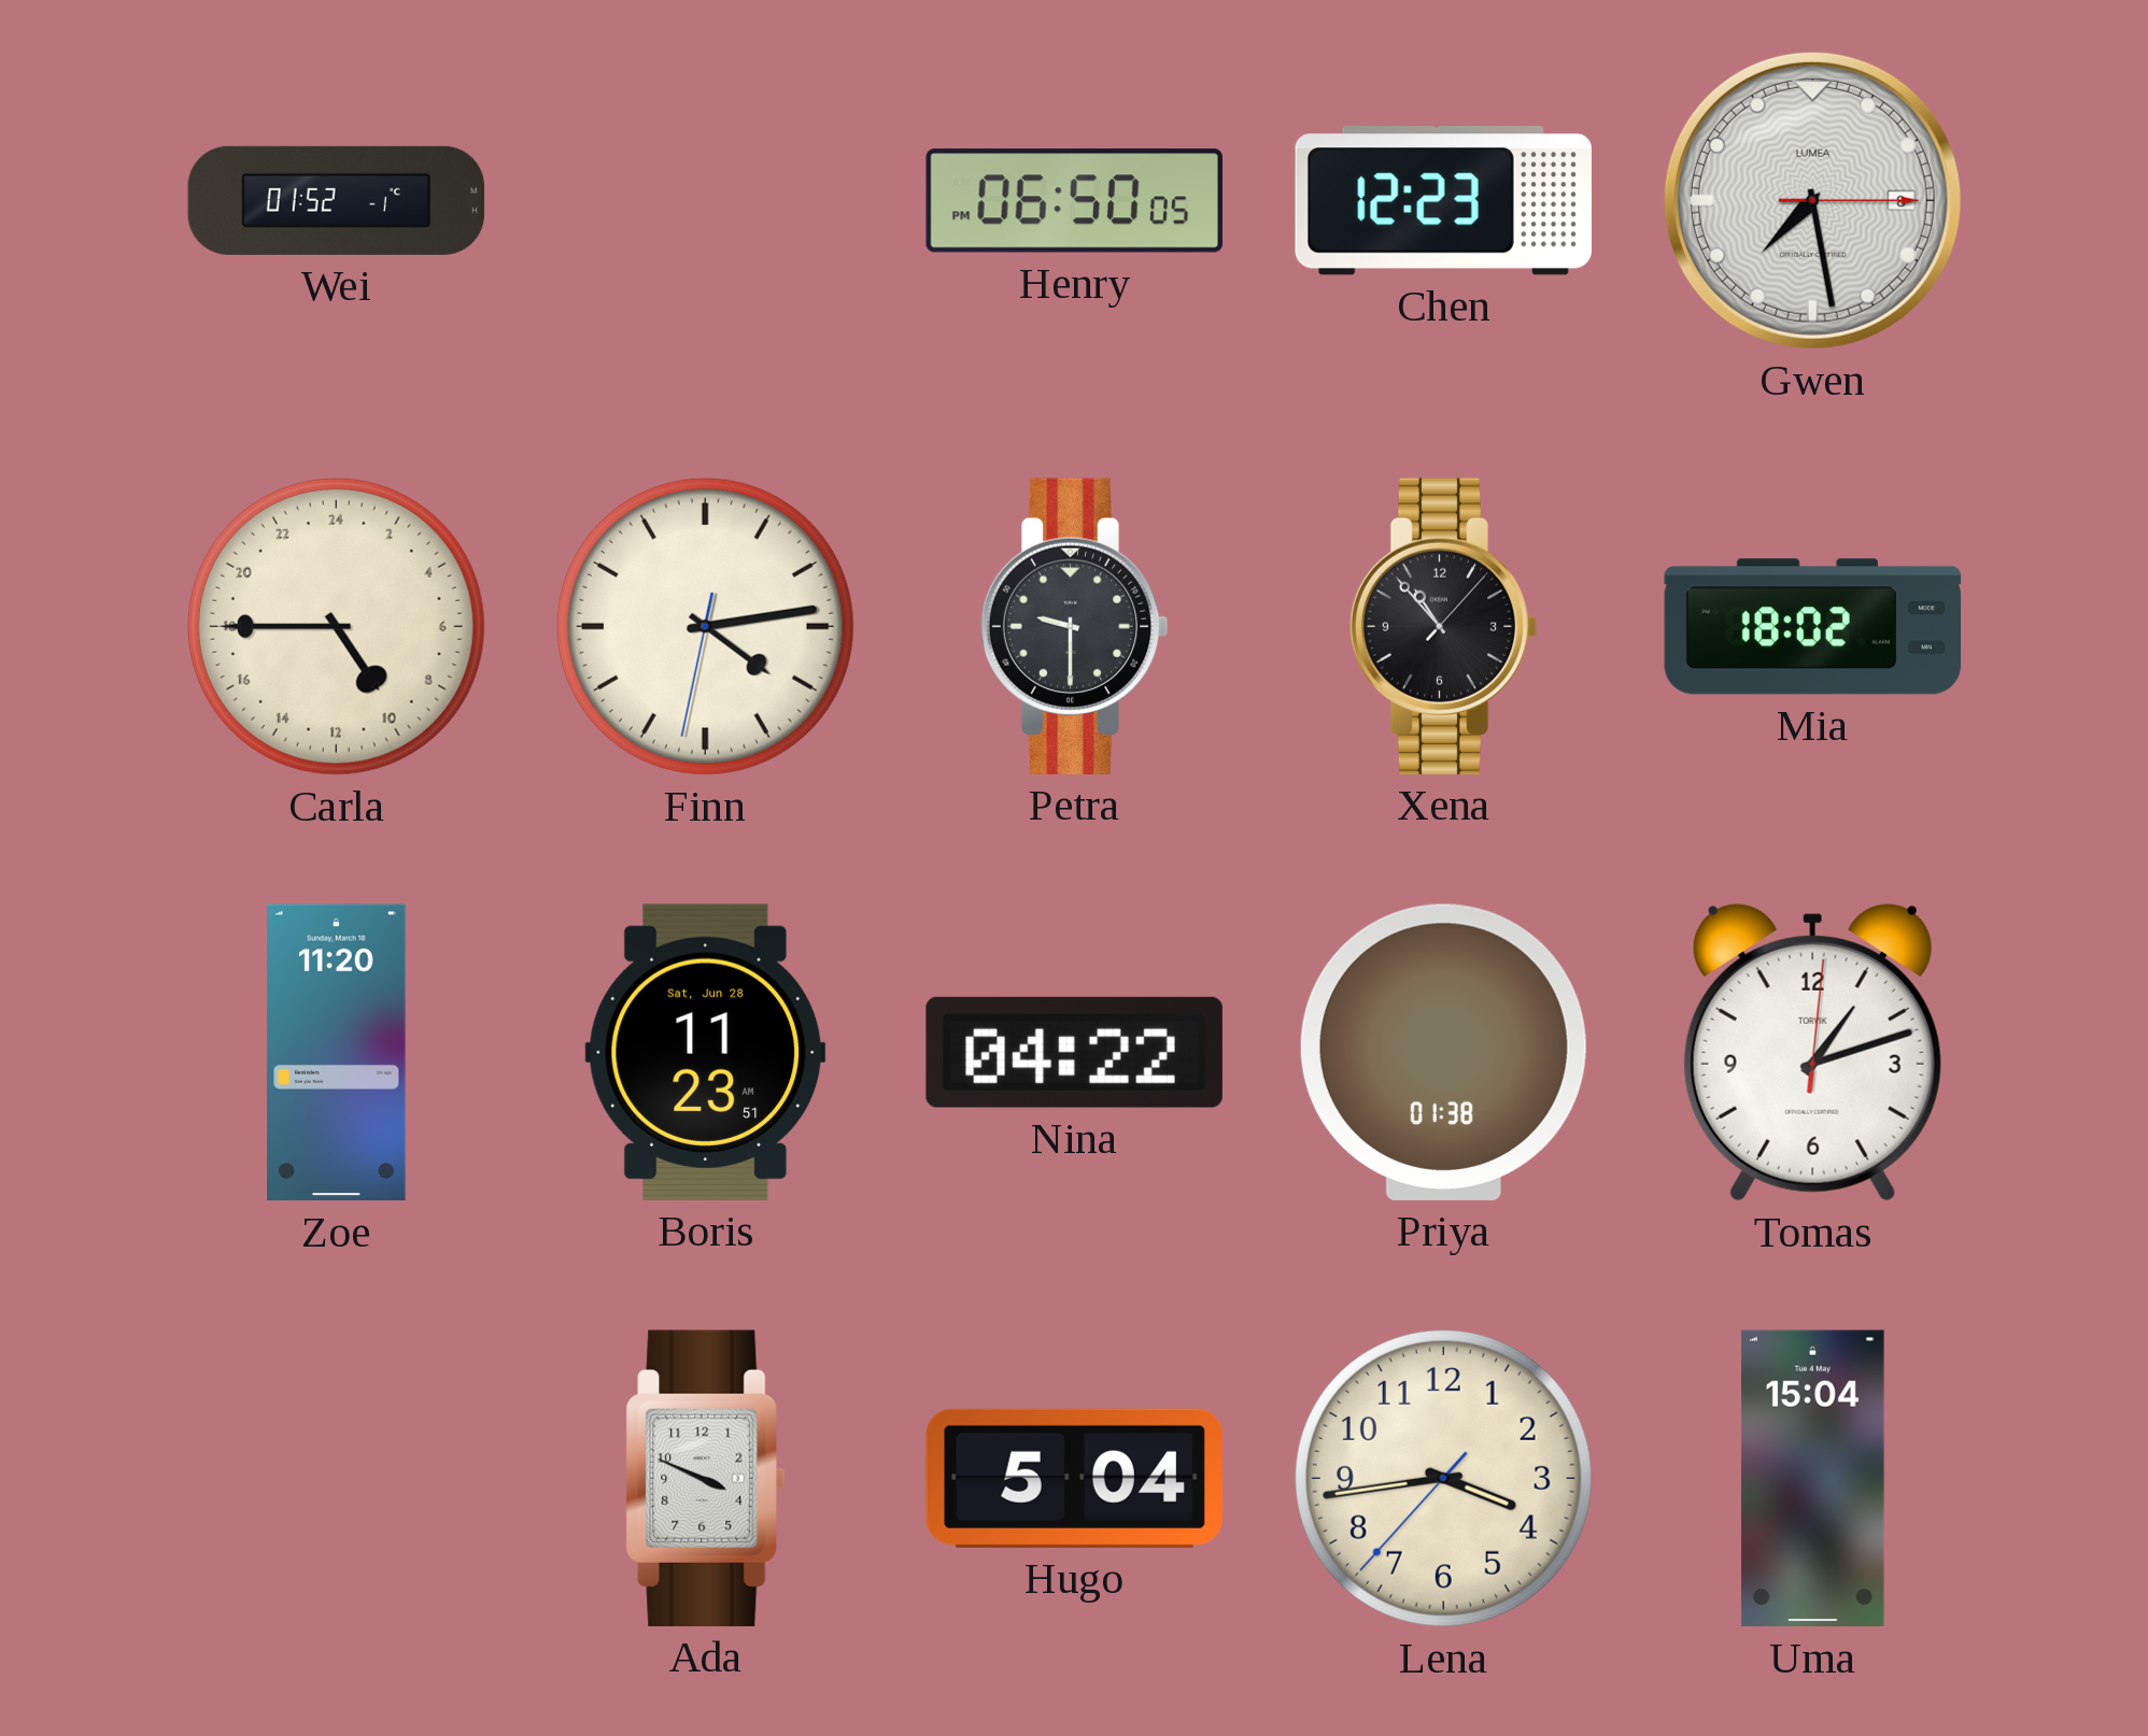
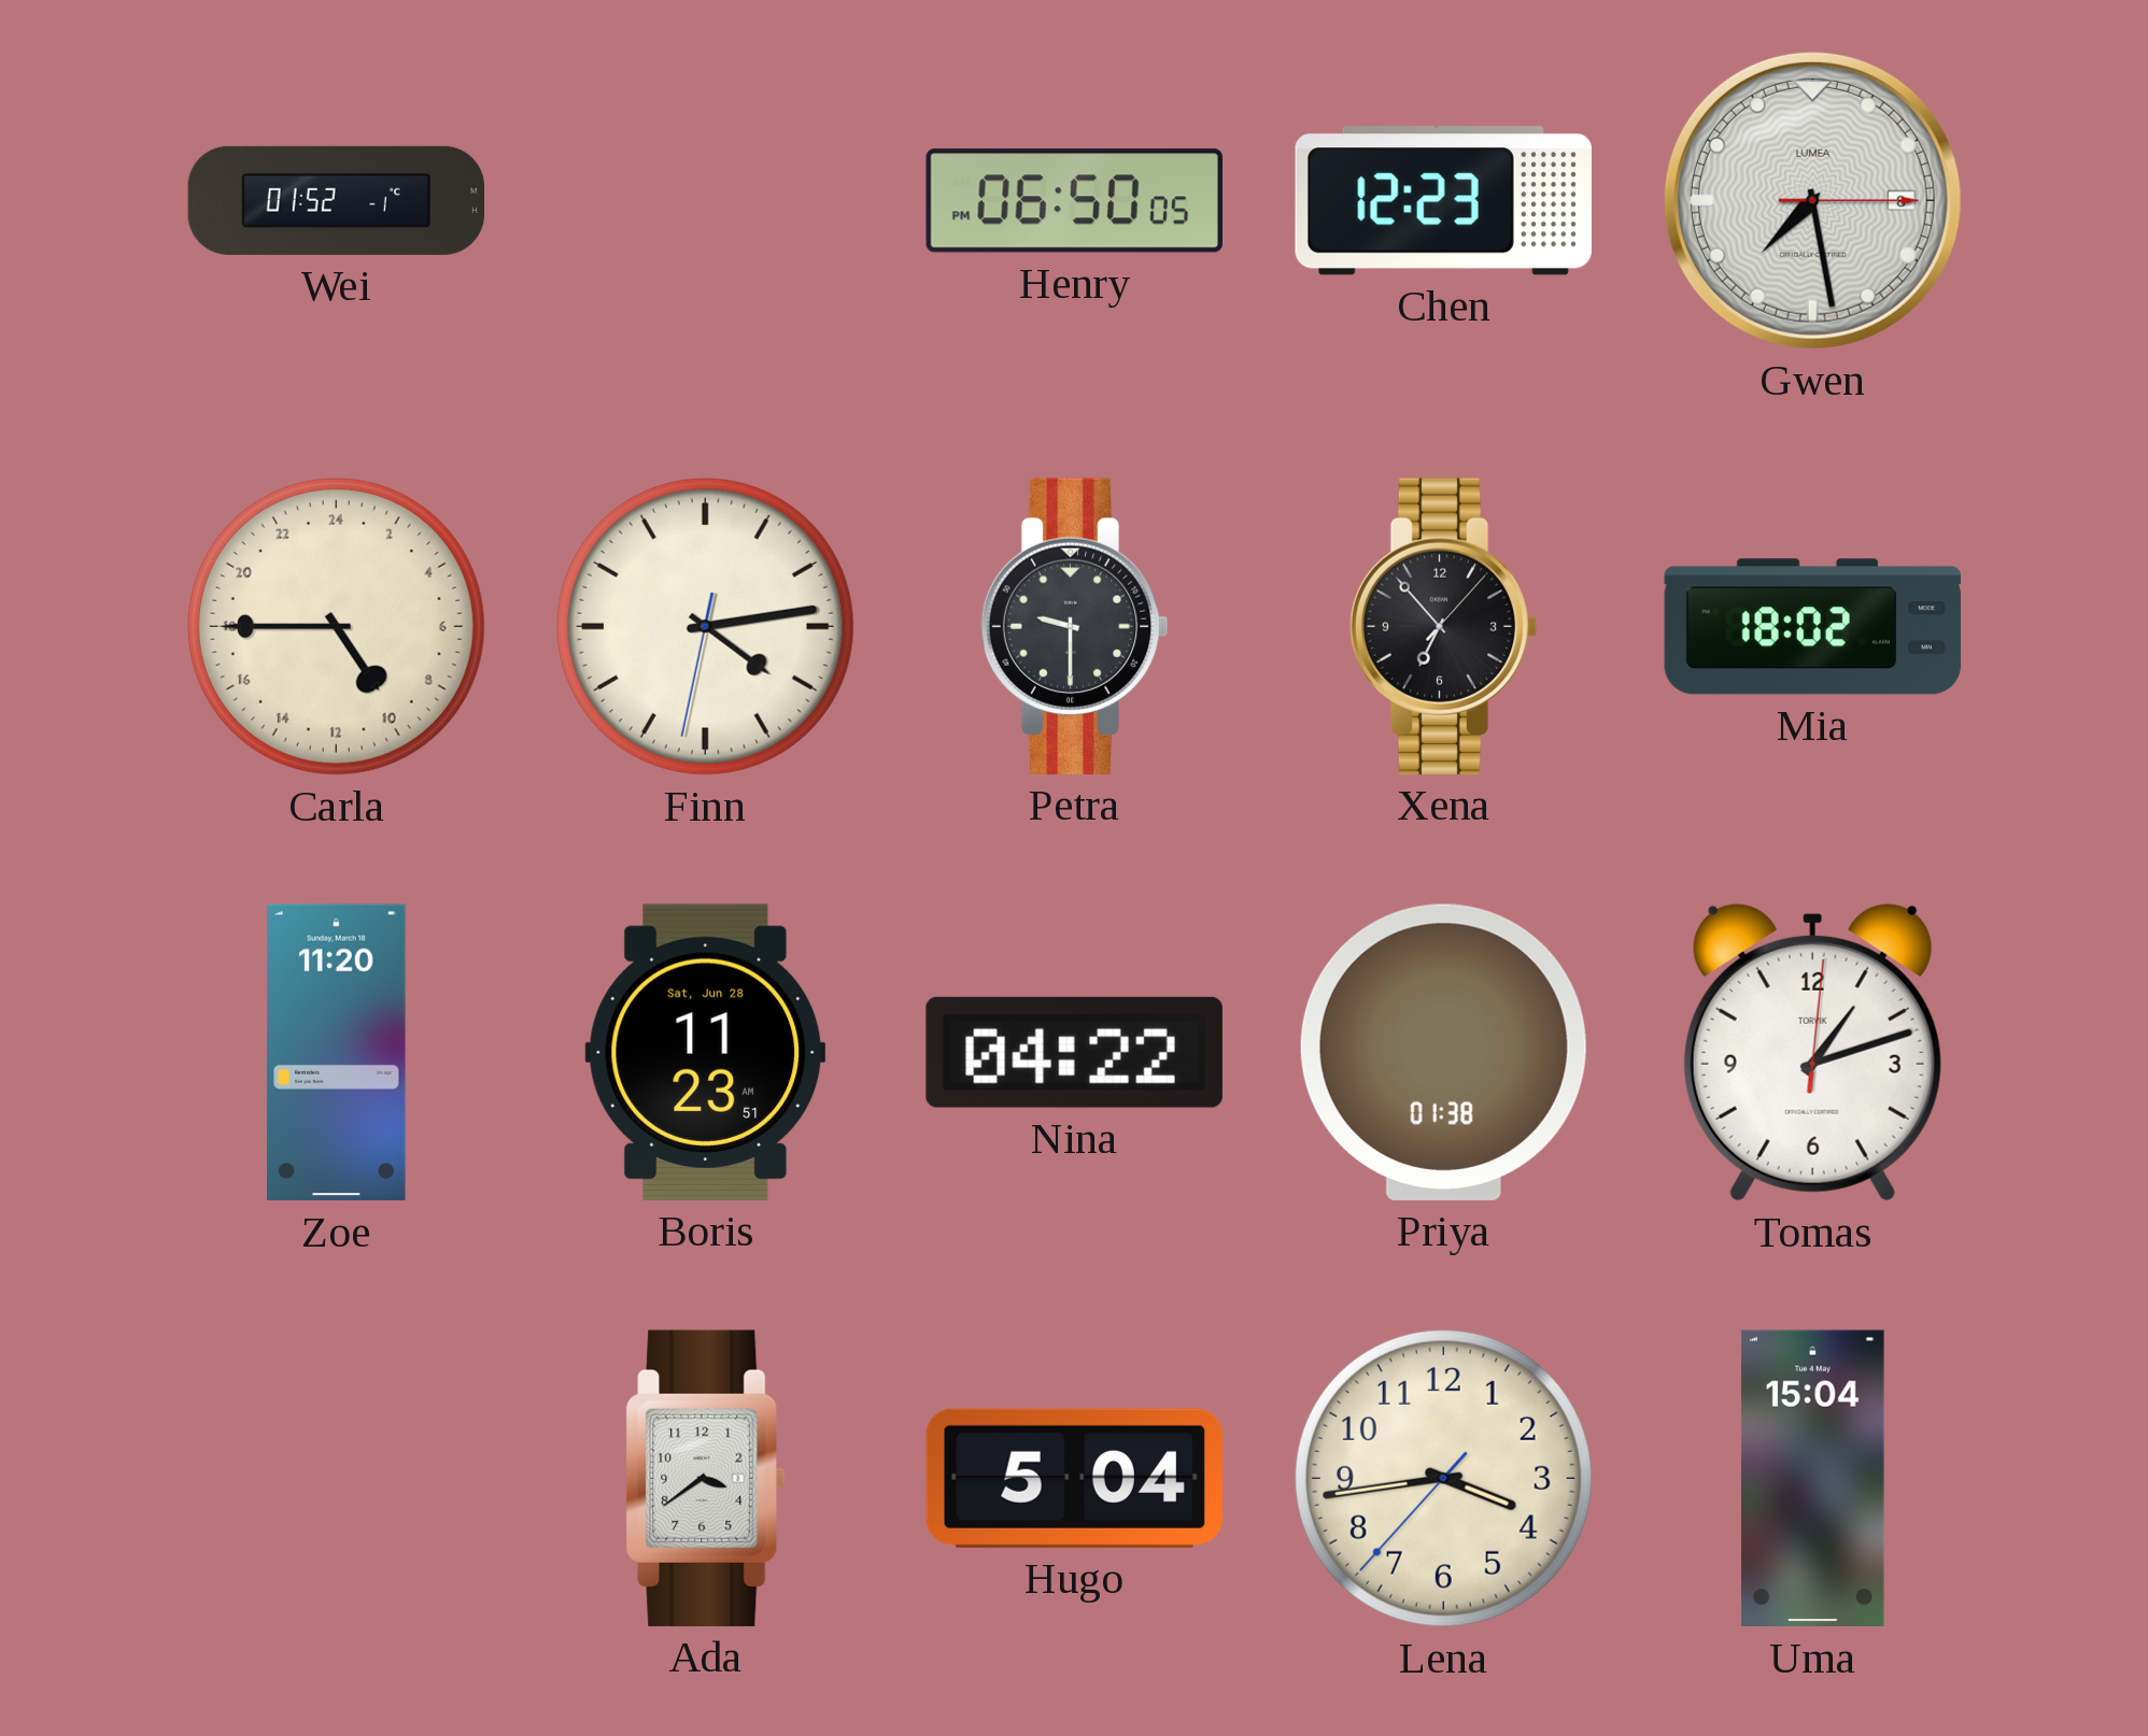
Xena: 10:53 -> 6:53
Ada: 3:49 -> 3:39
